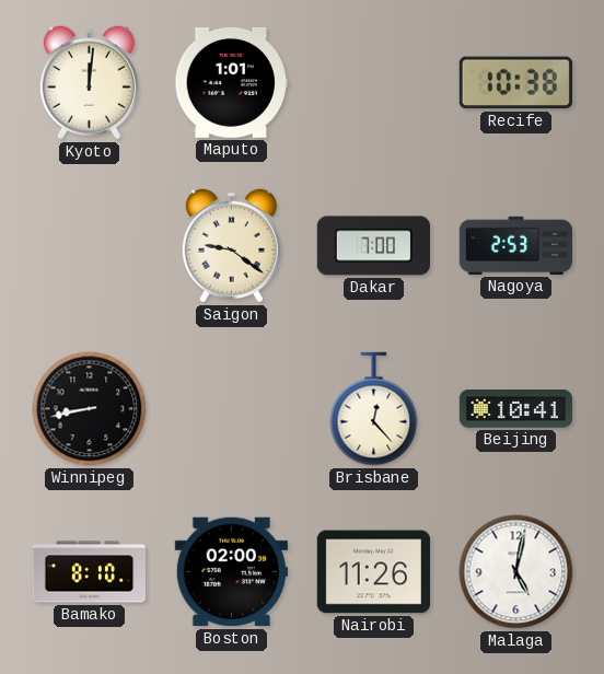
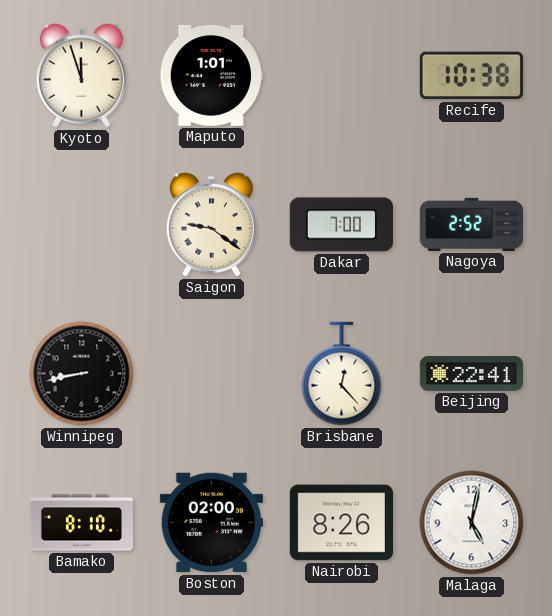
Kyoto: 12:01 -> 11:57
Nagoya: 2:53 -> 2:52
Beijing: 10:41 -> 22:41
Nairobi: 11:26 -> 8:26
